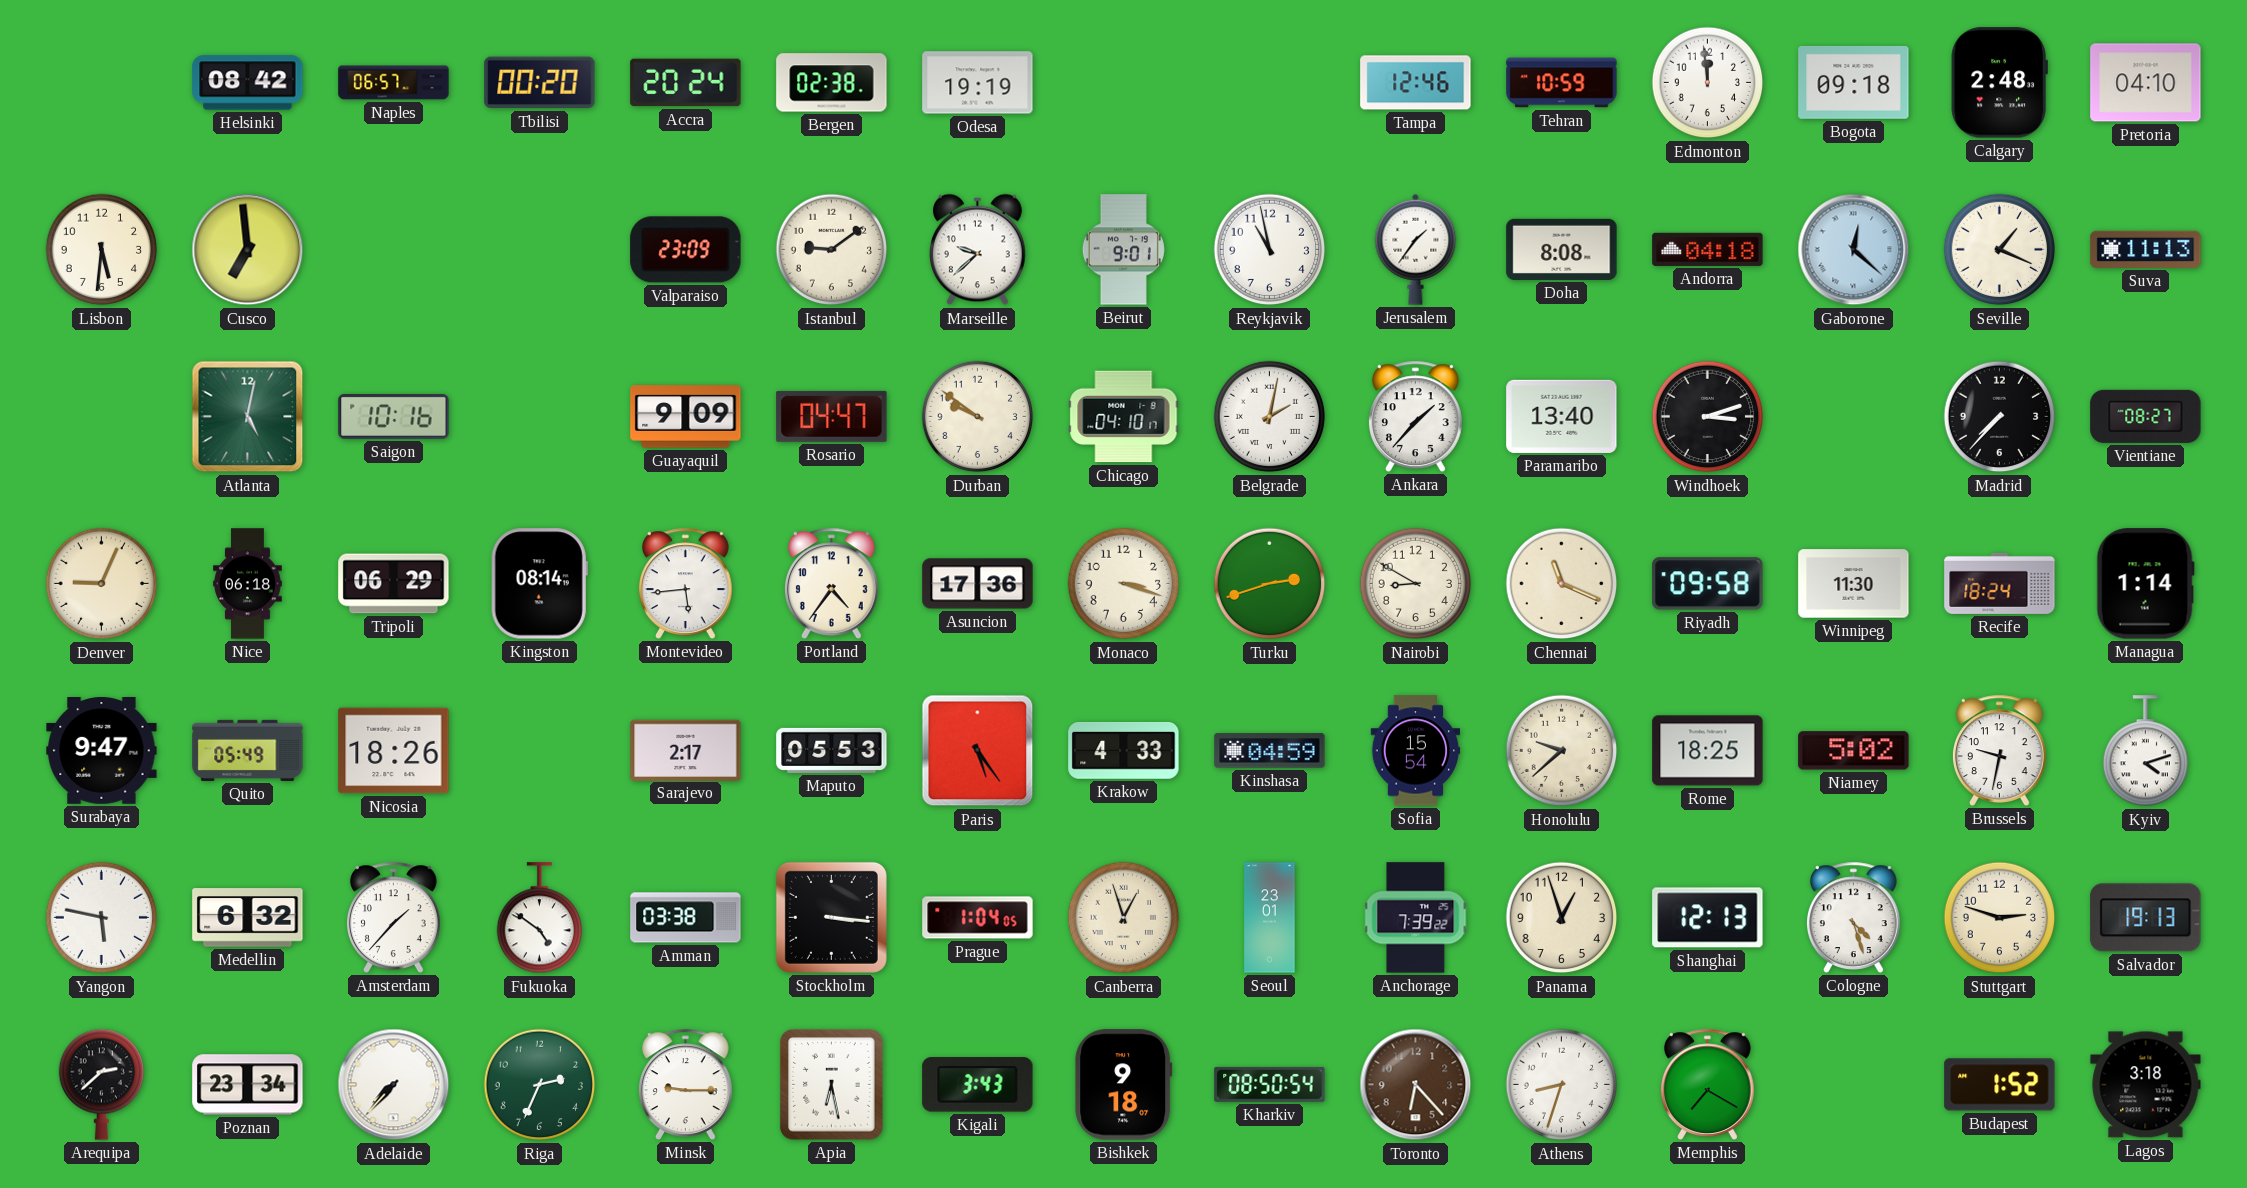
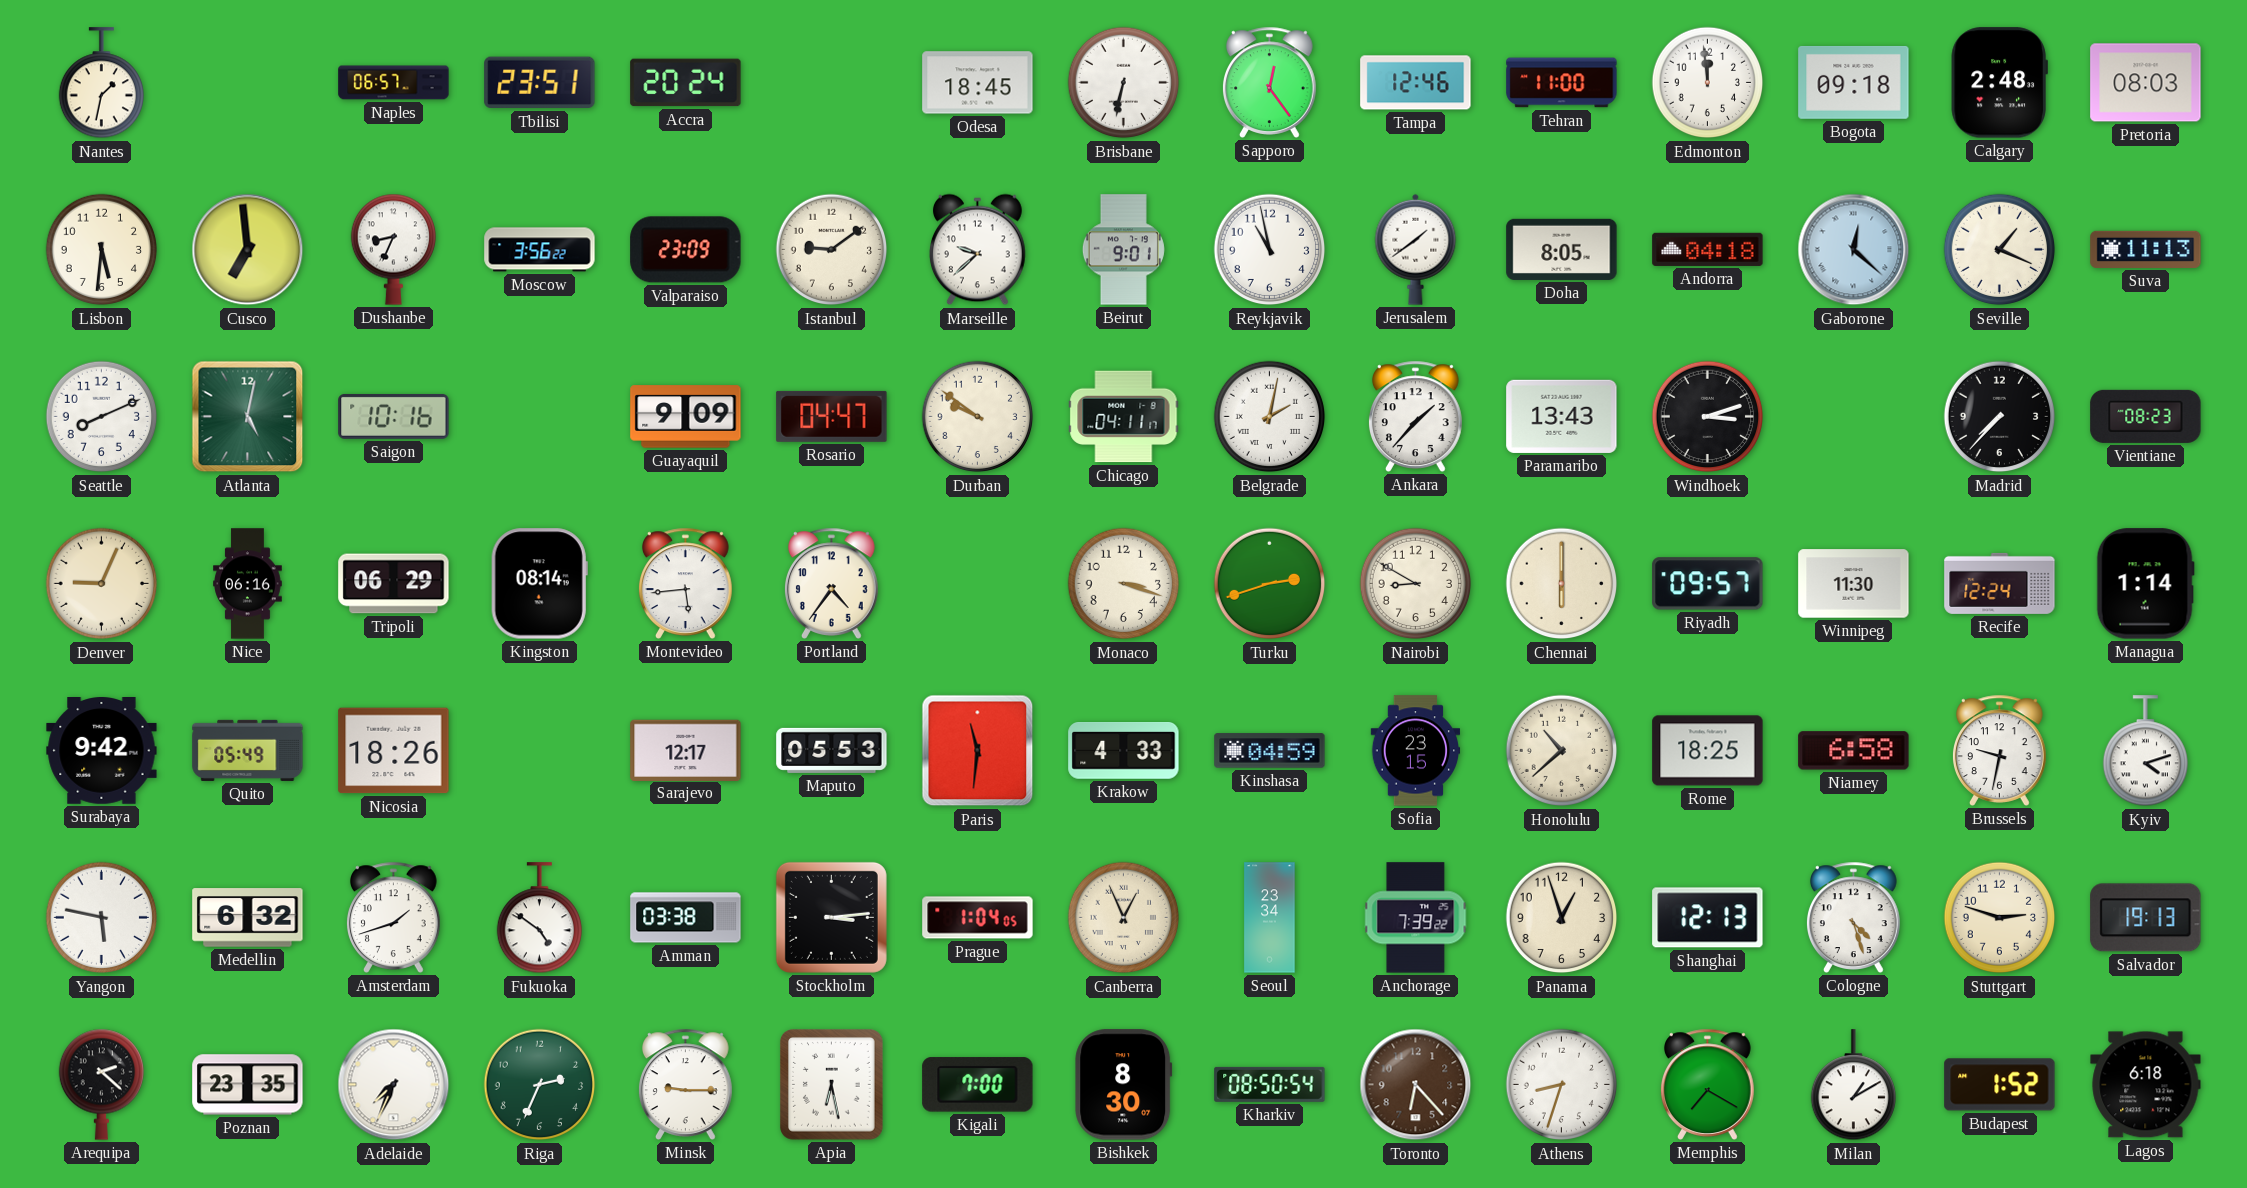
Nantes: none -> 1:32
Helsinki: 08:42 -> none
Tbilisi: 00:20 -> 23:51
Bergen: 02:38 -> none
Odesa: 19:19 -> 18:45
Brisbane: none -> 6:32
Sapporo: none -> 12:24
Tehran: 10:59 -> 11:00
Pretoria: 04:10 -> 08:03
Dushanbe: none -> 8:34
Moscow: none -> 3:56
Jerusalem: 1:36 -> 1:39
Doha: 8:08 -> 8:05
Seattle: none -> 8:11
Chicago: 04:10 -> 04:11
Paramaribo: 13:40 -> 13:43
Vientiane: 08:27 -> 08:23
Nice: 06:18 -> 06:16
Asuncion: 17:36 -> none
Chennai: 11:19 -> 6:00
Riyadh: 09:58 -> 09:57
Recife: 18:24 -> 12:24
Surabaya: 9:47 -> 9:42
Sarajevo: 2:17 -> 12:17
Paris: 5:24 -> 11:31
Sofia: 15:54 -> 23:15
Honolulu: 9:38 -> 10:38
Niamey: 5:02 -> 6:58
Amsterdam: 1:37 -> 1:42
Stockholm: 3:16 -> 3:14
Canberra: 12:57 -> 12:56
Seoul: 23:01 -> 23:34
Arequipa: 2:38 -> 2:22
Poznan: 23:34 -> 23:35
Adelaide: 7:37 -> 7:34
Kigali: 3:43 -> 7:00
Bishkek: 9:18 -> 8:30
Milan: none -> 1:10
Lagos: 3:18 -> 6:18
